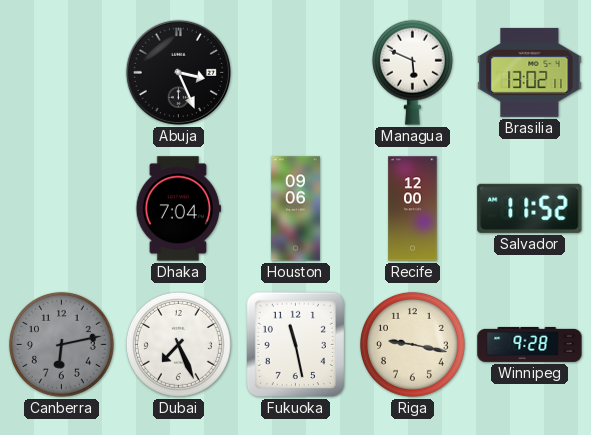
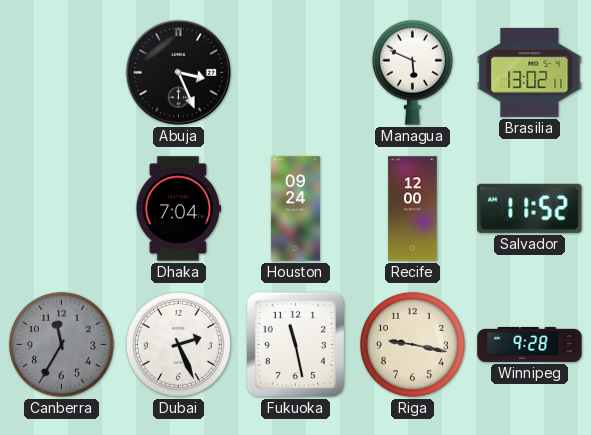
Houston: 09:06 -> 09:24
Canberra: 6:13 -> 11:35
Dubai: 7:26 -> 2:26
